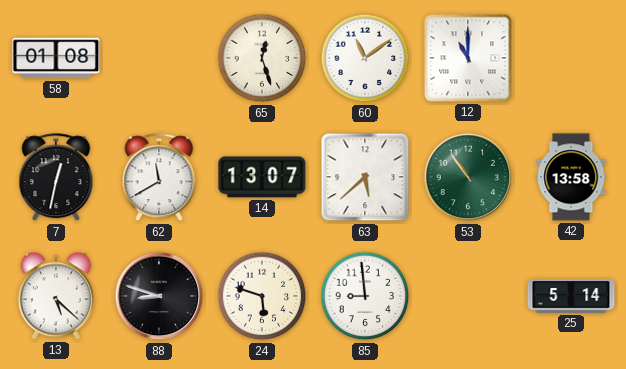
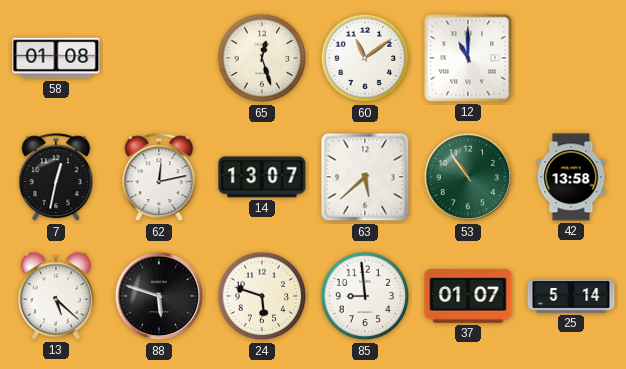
62: 11:40 -> 12:13
88: 8:48 -> 5:48
37: none -> 01:07
